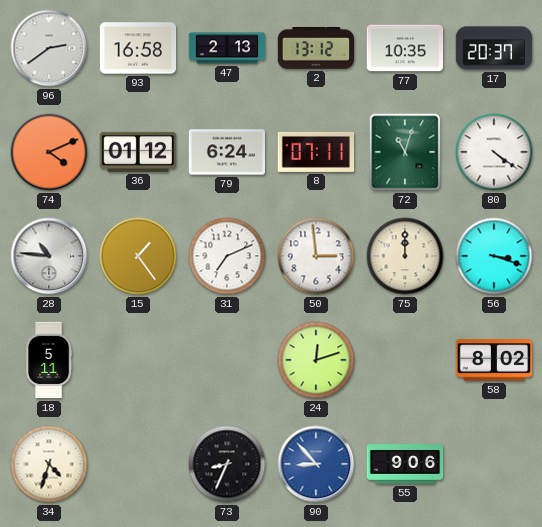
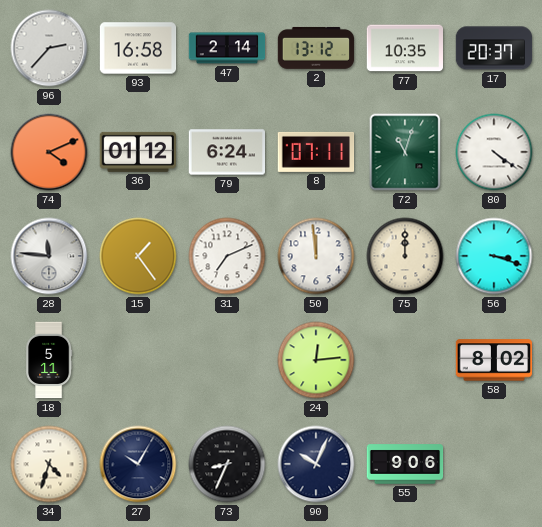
96: 2:39 -> 2:37
47: 2:13 -> 2:14
28: 10:46 -> 11:46
50: 2:59 -> 11:59
24: 12:12 -> 12:14
27: none -> 10:05
90: 8:53 -> 10:04
90 dial: blue -> navy
